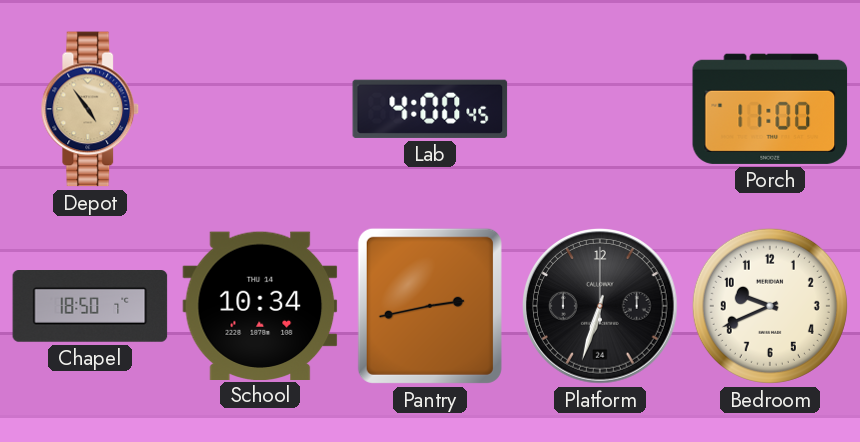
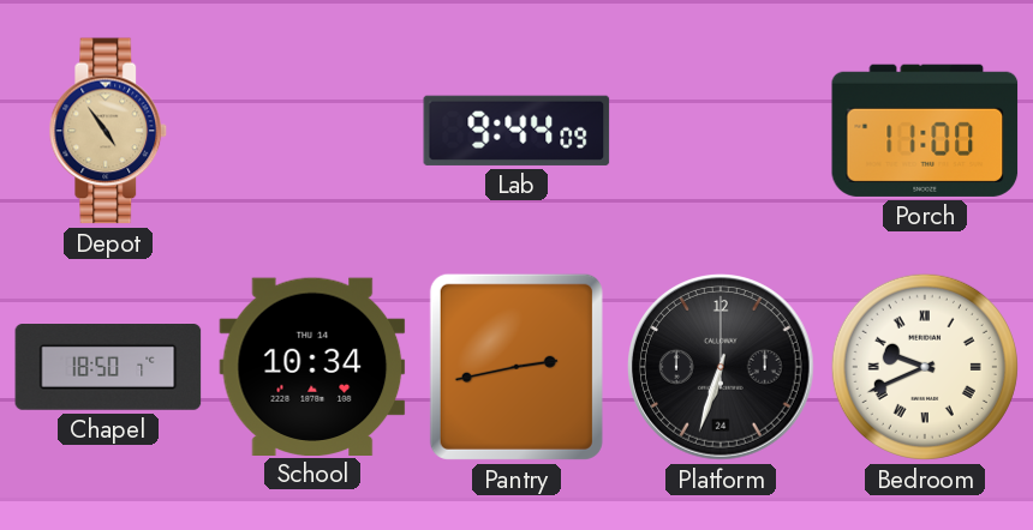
Lab: 4:00 -> 9:44
Bedroom numerals: Arabic -> Roman
